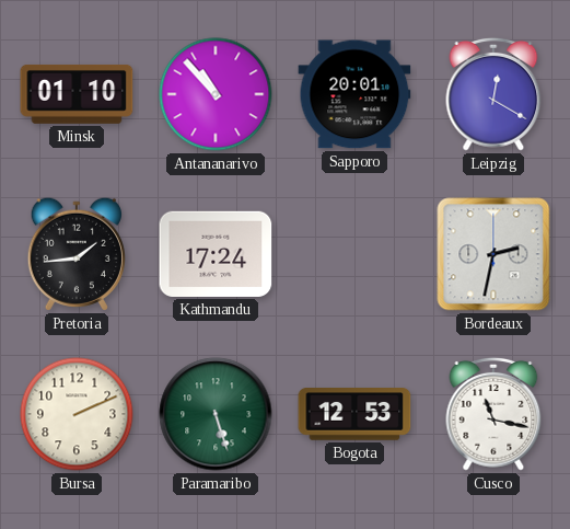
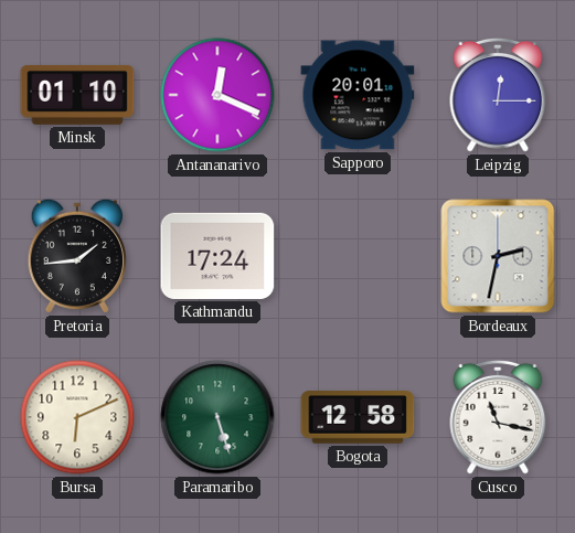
Antananarivo: 10:53 -> 12:19
Leipzig: 12:20 -> 12:15
Bursa: 2:11 -> 6:11
Bogota: 12:53 -> 12:58
